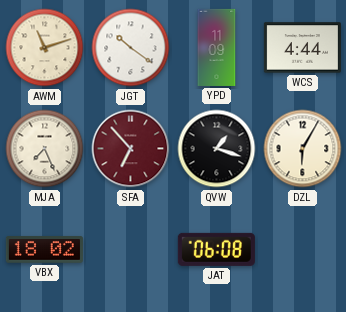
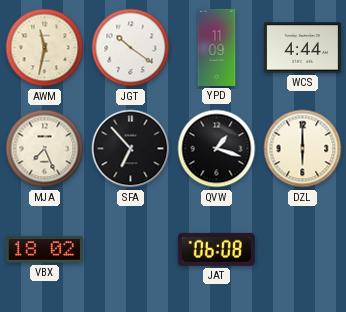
AWM: 11:12 -> 11:32
SFA dial: burgundy -> black
DZL: 6:05 -> 6:00
